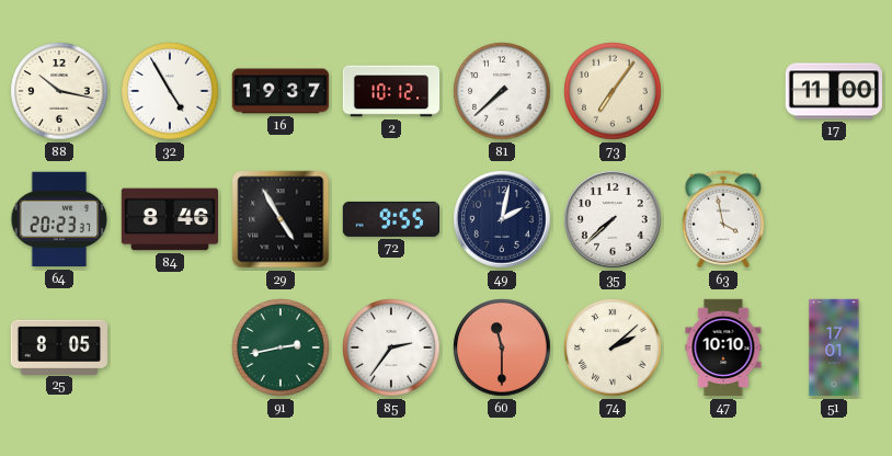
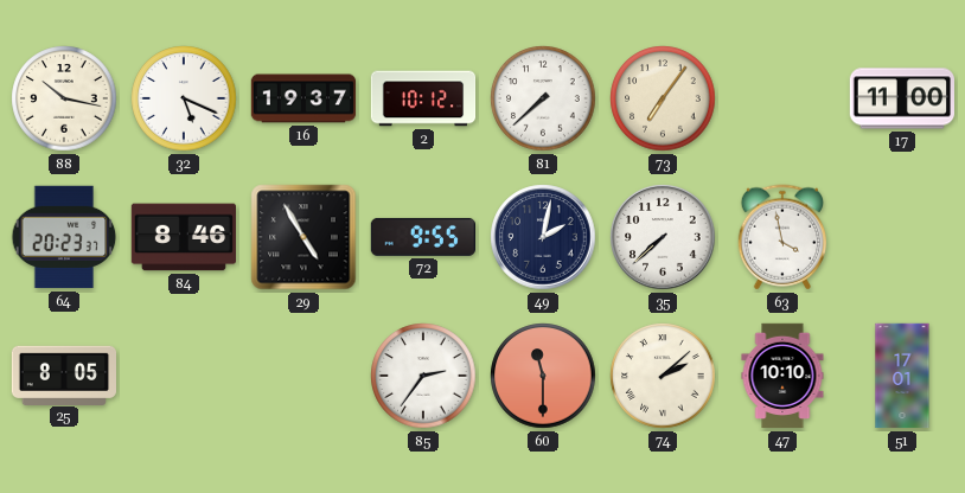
32: 4:55 -> 5:19
91: 2:43 -> none
